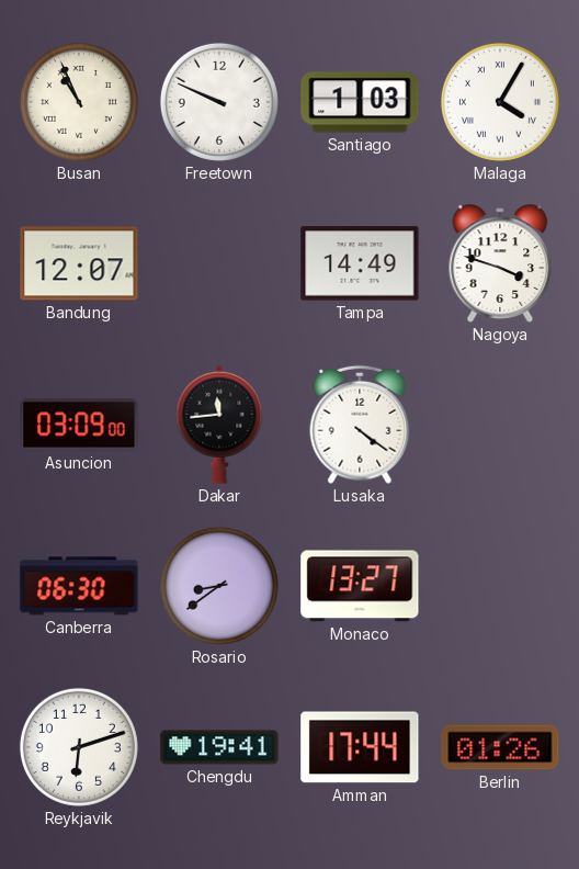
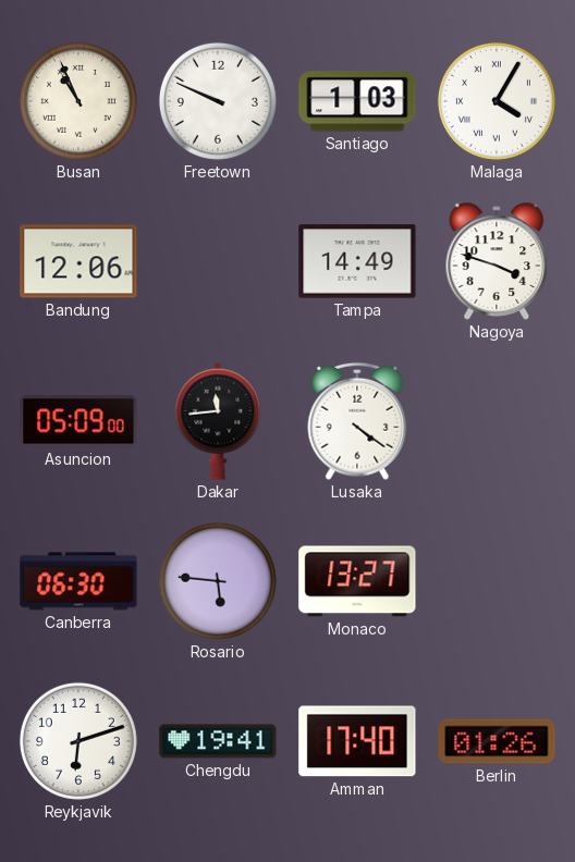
Bandung: 12:07 -> 12:06
Asuncion: 03:09 -> 05:09
Rosario: 8:39 -> 5:46
Amman: 17:44 -> 17:40
